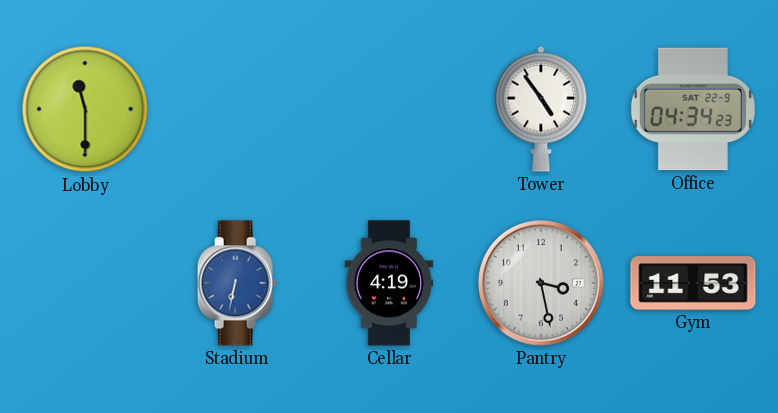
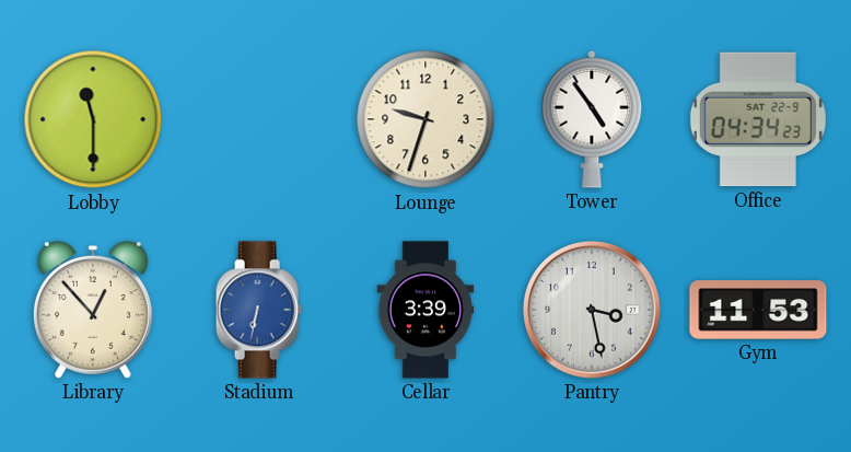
Lounge: none -> 9:33
Library: none -> 12:53
Cellar: 4:19 -> 3:39
